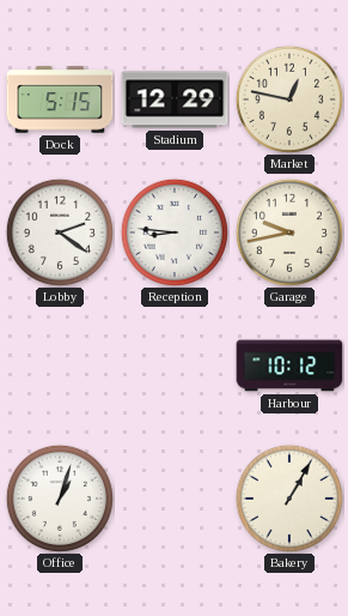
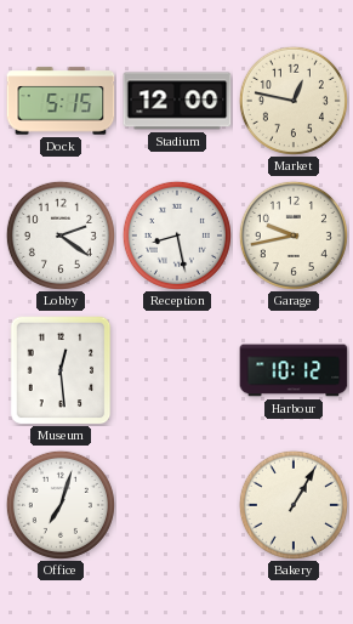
Stadium: 12:29 -> 12:00
Reception: 8:46 -> 8:28
Museum: none -> 12:29
Office: 1:03 -> 7:03
